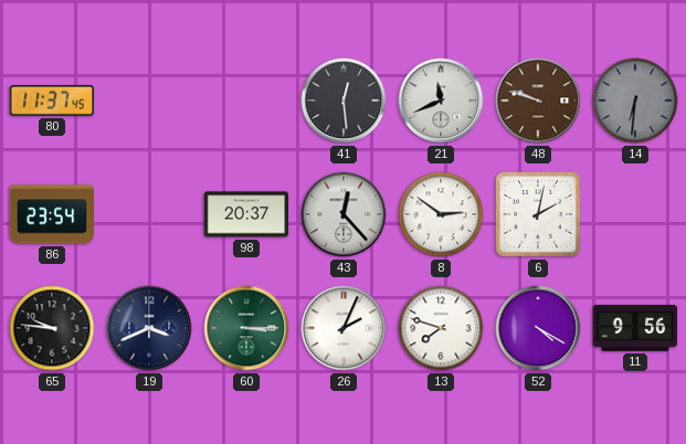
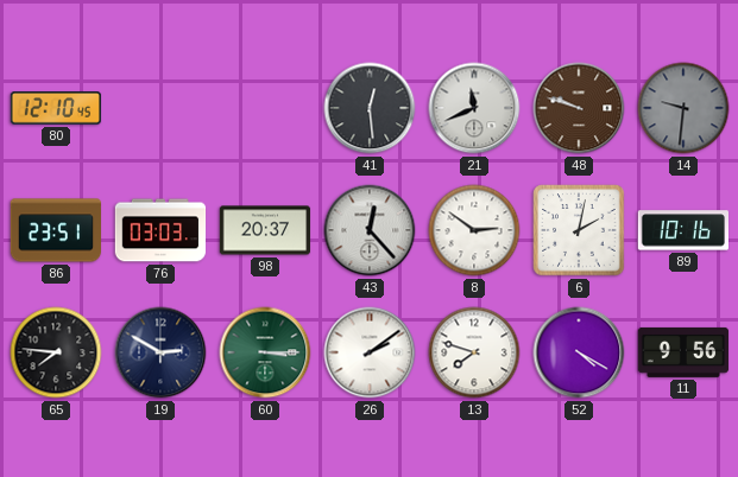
80: 11:37 -> 12:10
14: 6:31 -> 9:31
86: 23:54 -> 23:51
76: none -> 03:03
89: none -> 10:16
65: 9:46 -> 7:46
19: 3:41 -> 2:50
26: 2:04 -> 2:09
